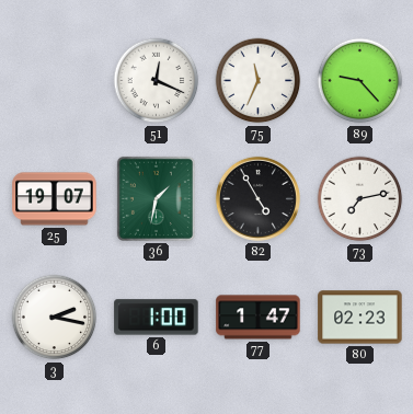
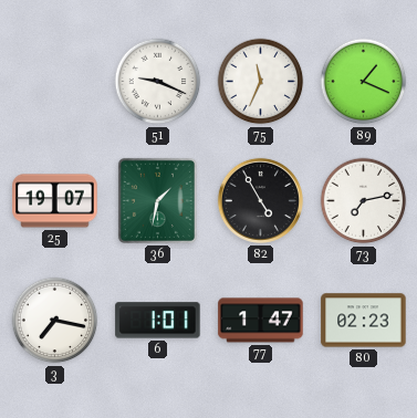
51: 12:19 -> 9:19
89: 9:23 -> 1:19
3: 2:17 -> 7:17
6: 1:00 -> 1:01
